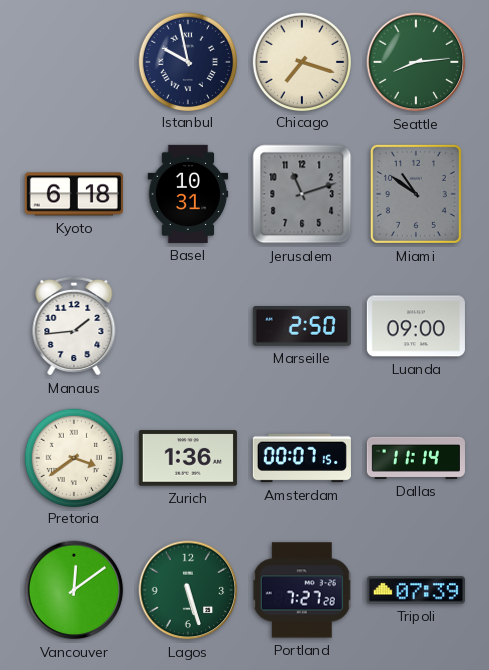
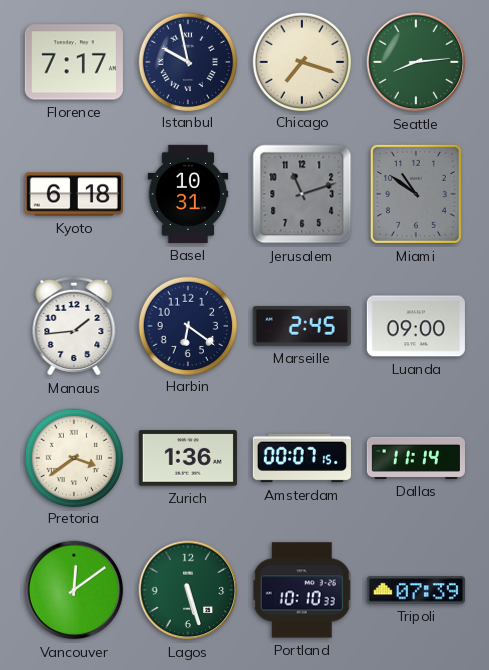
Florence: none -> 7:17
Harbin: none -> 6:21
Marseille: 2:50 -> 2:45
Portland: 7:27 -> 10:10
